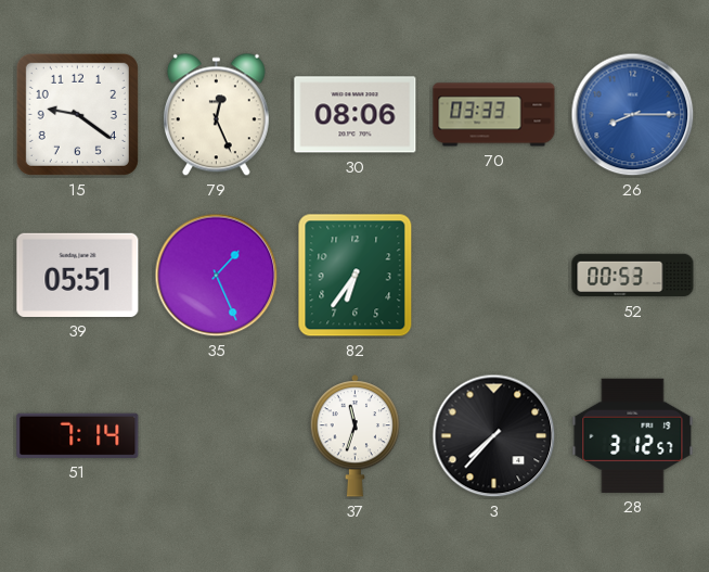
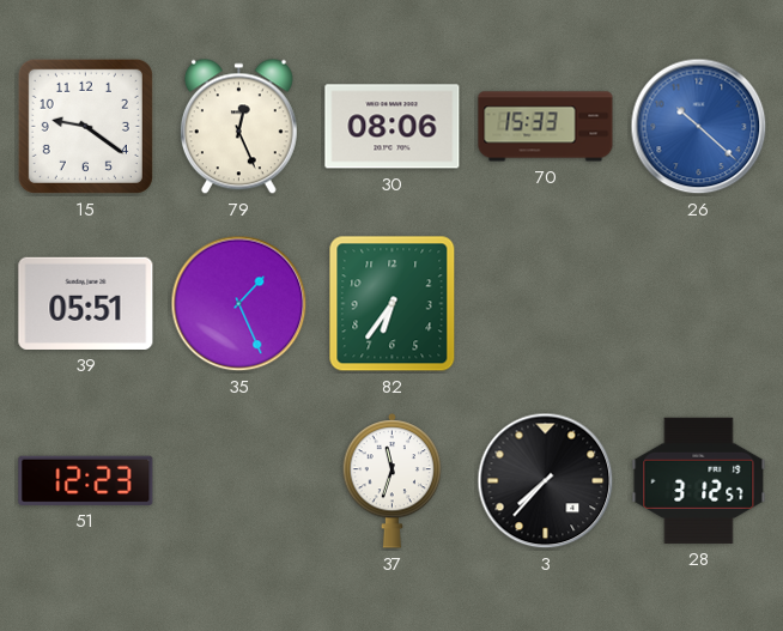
70: 03:33 -> 15:33
26: 8:15 -> 10:22
52: 00:53 -> none
51: 7:14 -> 12:23
